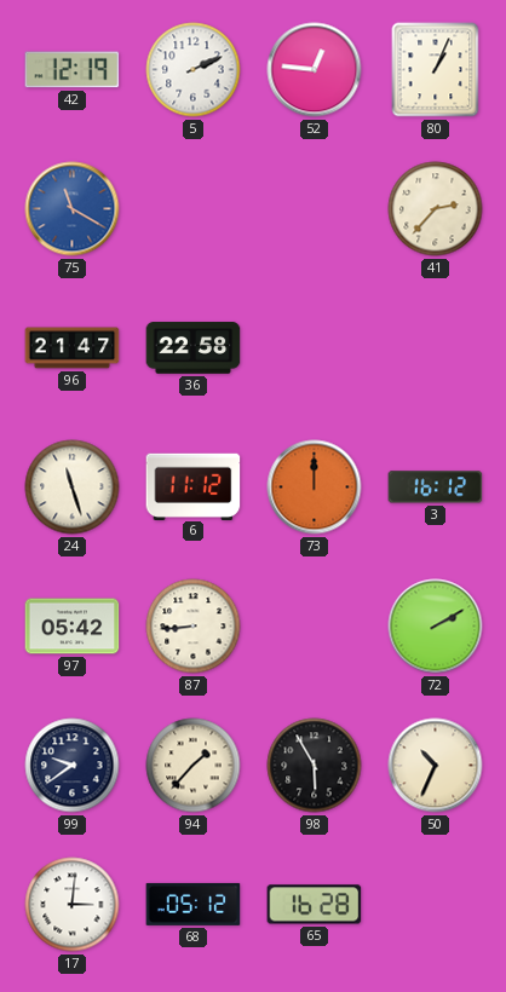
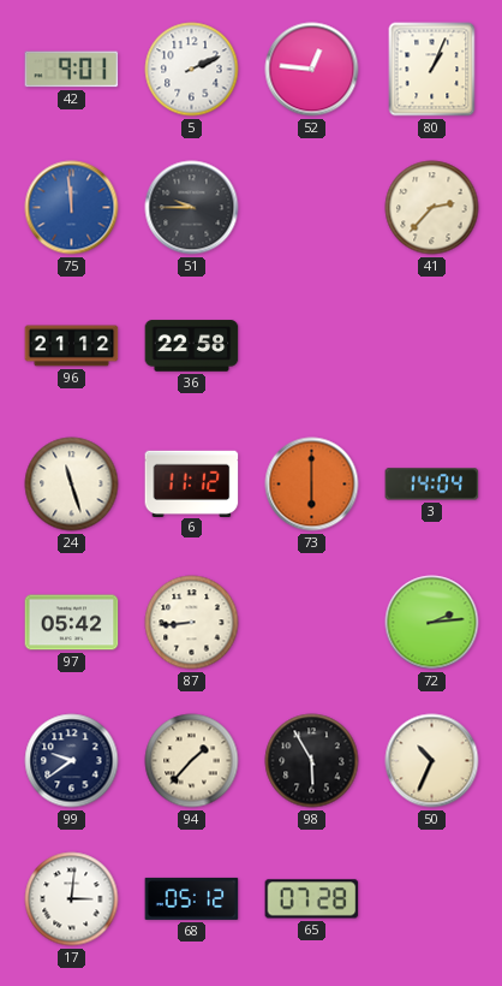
42: 12:19 -> 9:01
75: 11:20 -> 11:59
51: none -> 9:45
96: 21:47 -> 21:12
73: 12:00 -> 6:00
3: 16:12 -> 14:04
72: 2:10 -> 2:14
65: 16:28 -> 07:28
